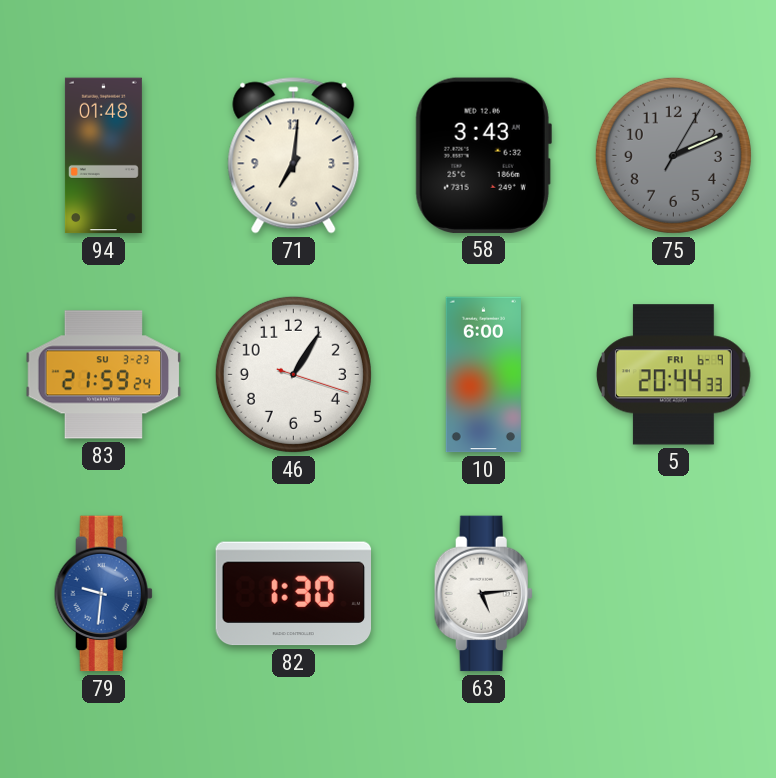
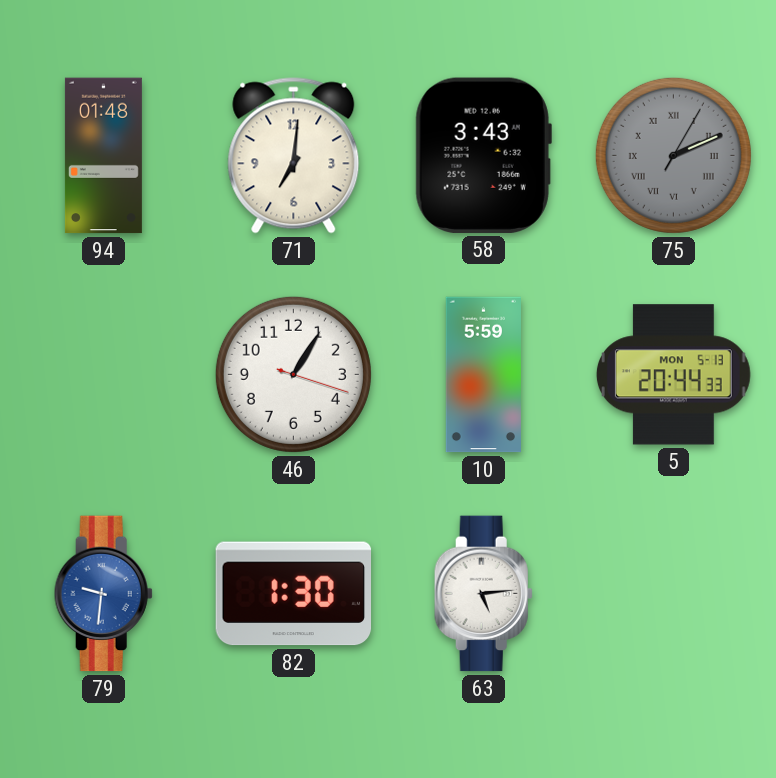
75 numerals: Arabic -> Roman
83: 21:59 -> none
10: 6:00 -> 5:59
5 date: FRI 6-9 -> MON 5-13
